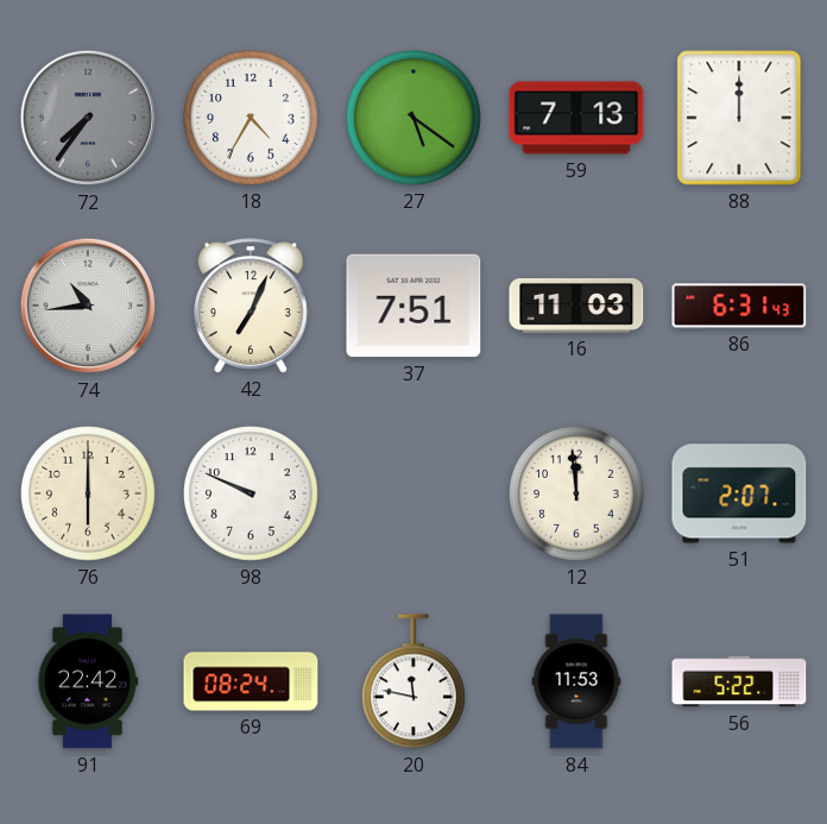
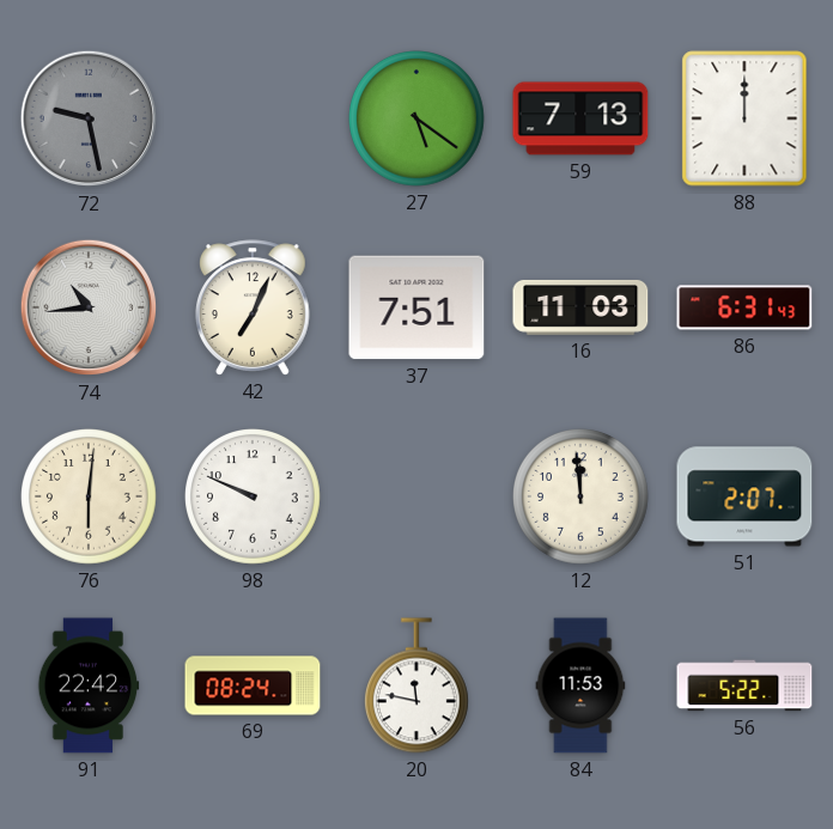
72: 7:36 -> 9:28
18: 4:35 -> none
76: 6:00 -> 6:01
